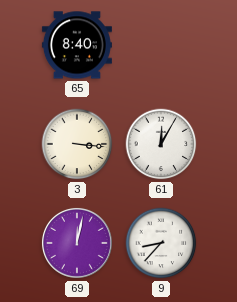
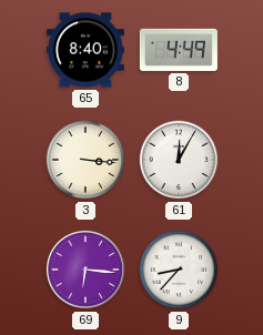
8: none -> 4:49
69: 12:02 -> 6:16
